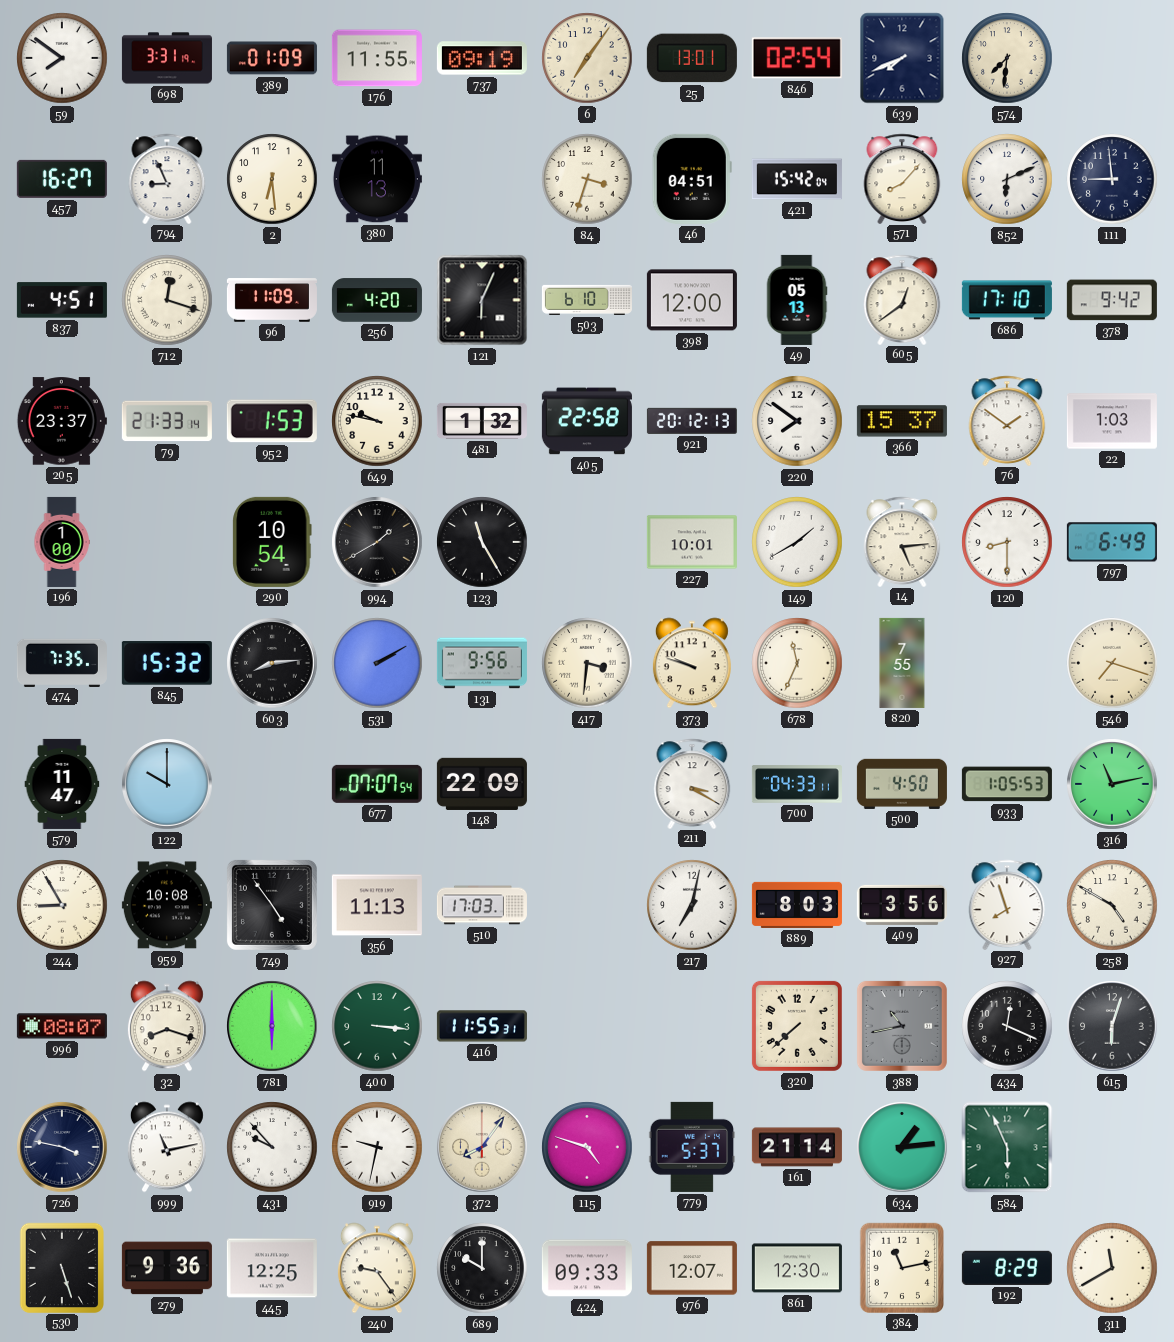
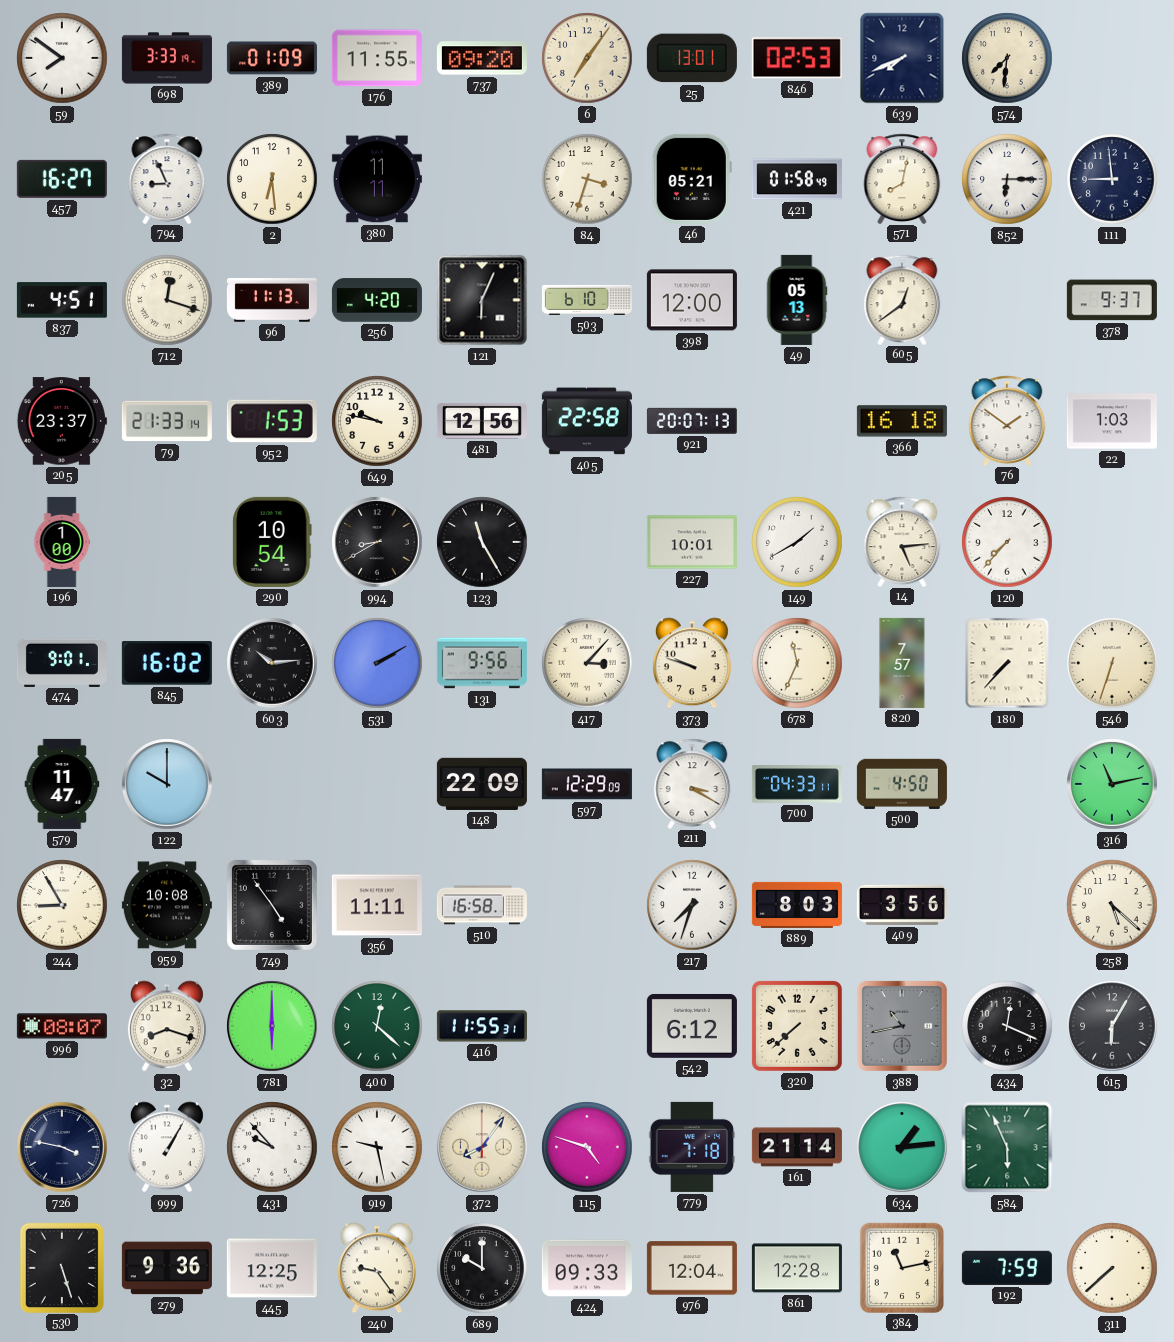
698: 3:31 -> 3:33
737: 09:19 -> 09:20
846: 02:54 -> 02:53
380: 11:13 -> 11:11
46: 04:51 -> 05:21
421: 15:42 -> 01:58
571: 8:07 -> 8:02
852: 6:11 -> 6:15
96: 11:09 -> 11:13
686: 17:10 -> none
378: 9:42 -> 9:37
481: 1:32 -> 12:56
921: 20:12 -> 20:07
220: 7:51 -> none
366: 15:37 -> 16:18
994: 1:40 -> 8:40
120: 8:30 -> 7:37
797: 6:49 -> none
474: 7:35 -> 9:01
845: 15:32 -> 16:02
603: 8:14 -> 10:14
417: 3:31 -> 3:07
820: 7:55 -> 7:57
180: none -> 7:37
546: 7:18 -> 6:33
677: 07:07 -> none
597: none -> 12:29
933: 1:05 -> none
356: 11:13 -> 11:11
510: 17:03 -> 16:58
217: 7:02 -> 7:33
927: 7:57 -> none
258: 4:50 -> 5:22
400: 3:16 -> 12:22
542: none -> 6:12
615: 6:03 -> 6:05
999: 11:13 -> 1:05
919: 9:32 -> 9:28
779: 5:37 -> 7:18
976: 12:07 -> 12:04
861: 12:30 -> 12:28
192: 8:29 -> 7:59
311: 11:40 -> 7:38
